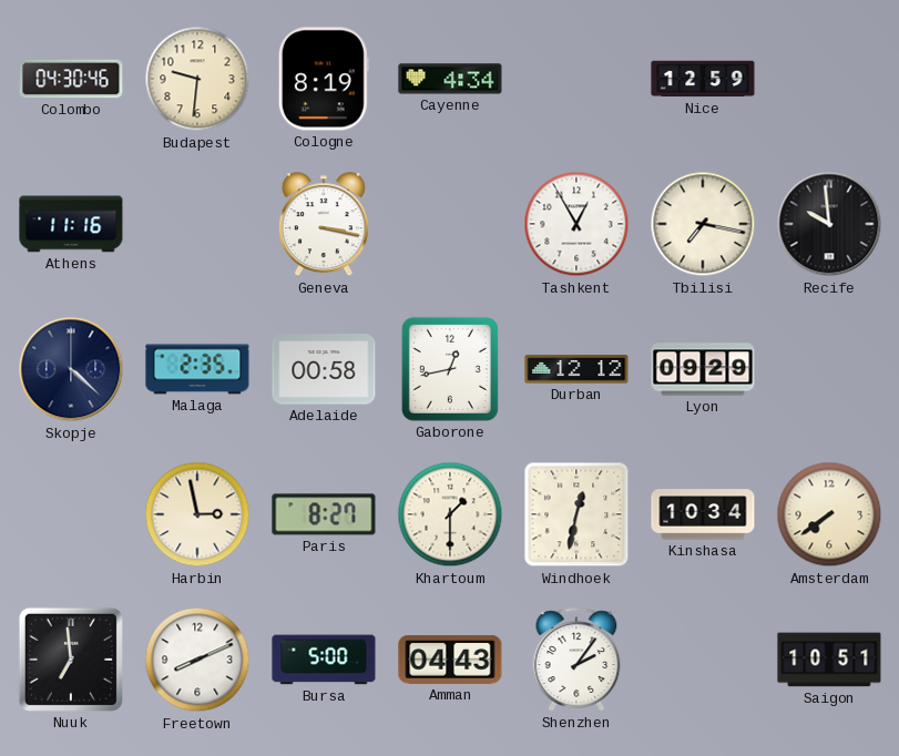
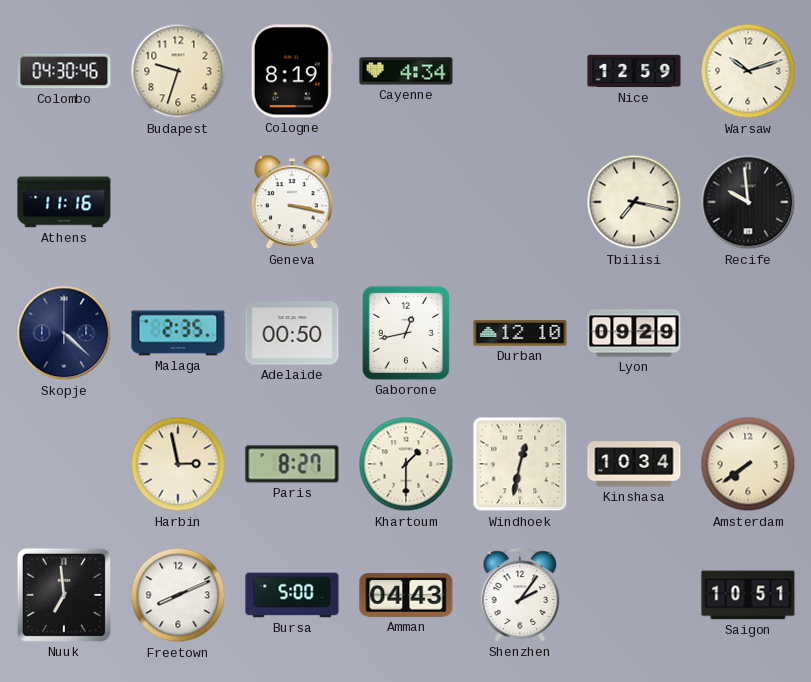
Budapest: 9:31 -> 9:33
Warsaw: none -> 10:12
Tashkent: 12:55 -> none
Adelaide: 00:58 -> 00:50
Durban: 12:12 -> 12:10
